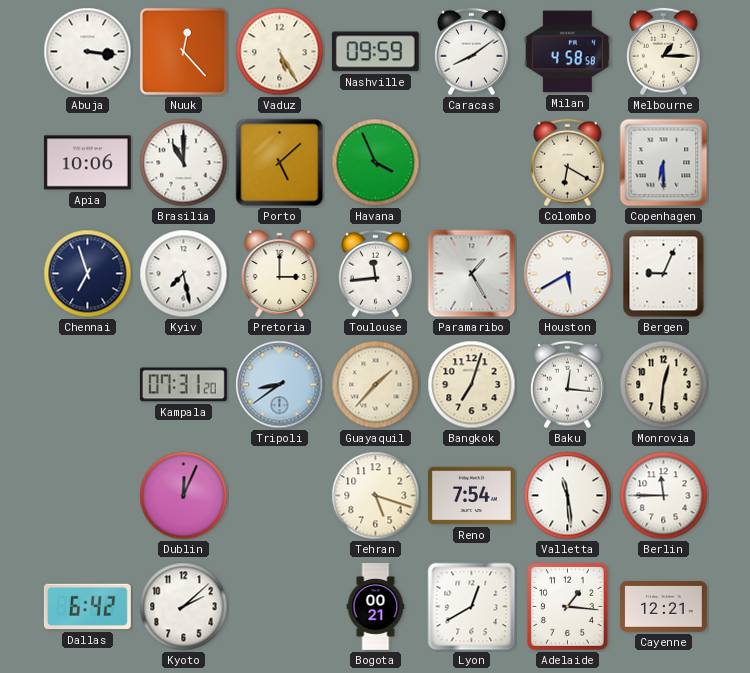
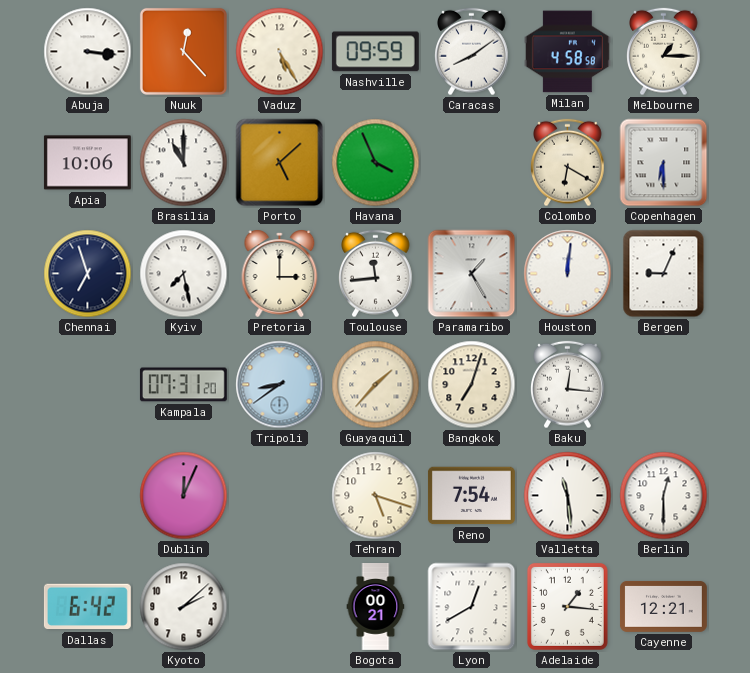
Houston: 5:40 -> 12:01
Monrovia: 12:31 -> none
Berlin: 11:45 -> 12:30
